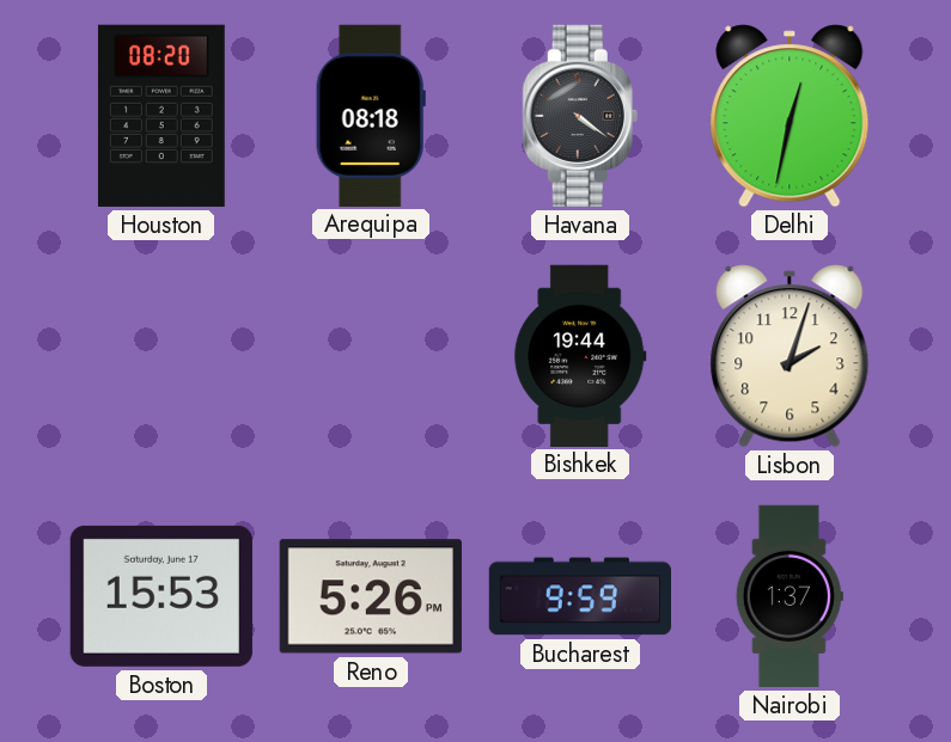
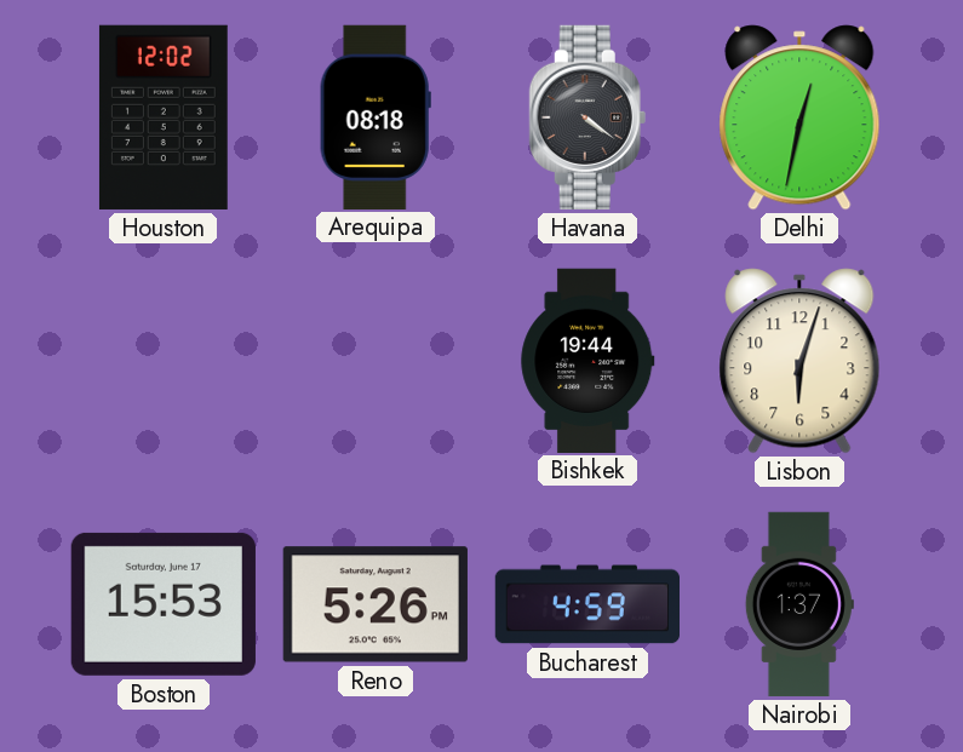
Houston: 08:20 -> 12:02
Lisbon: 2:03 -> 6:03
Bucharest: 9:59 -> 4:59
